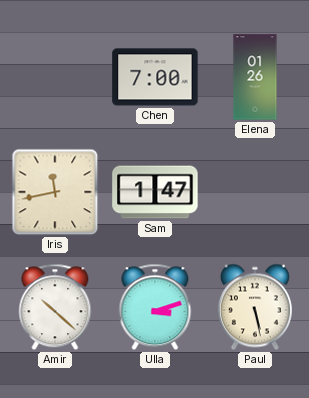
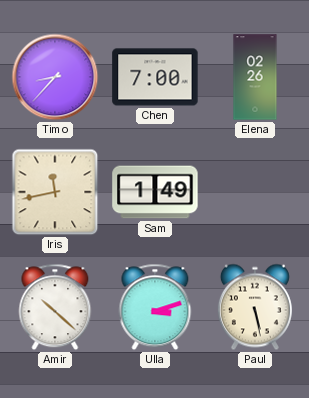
Timo: none -> 8:37
Elena: 01:26 -> 02:26
Sam: 1:47 -> 1:49
